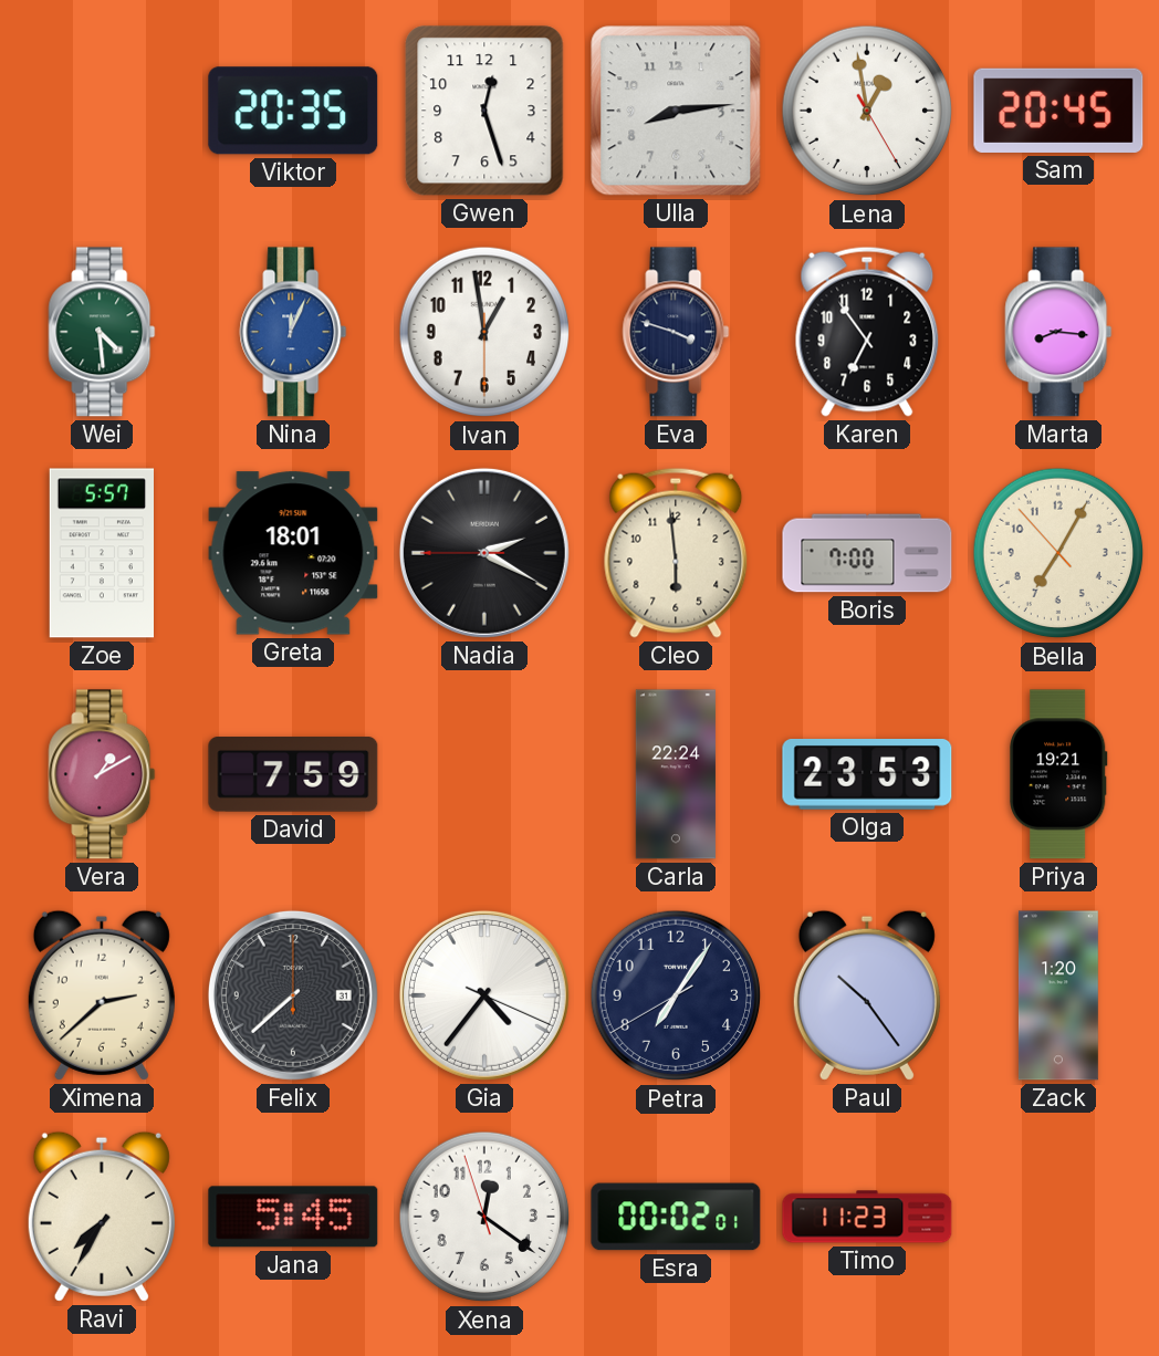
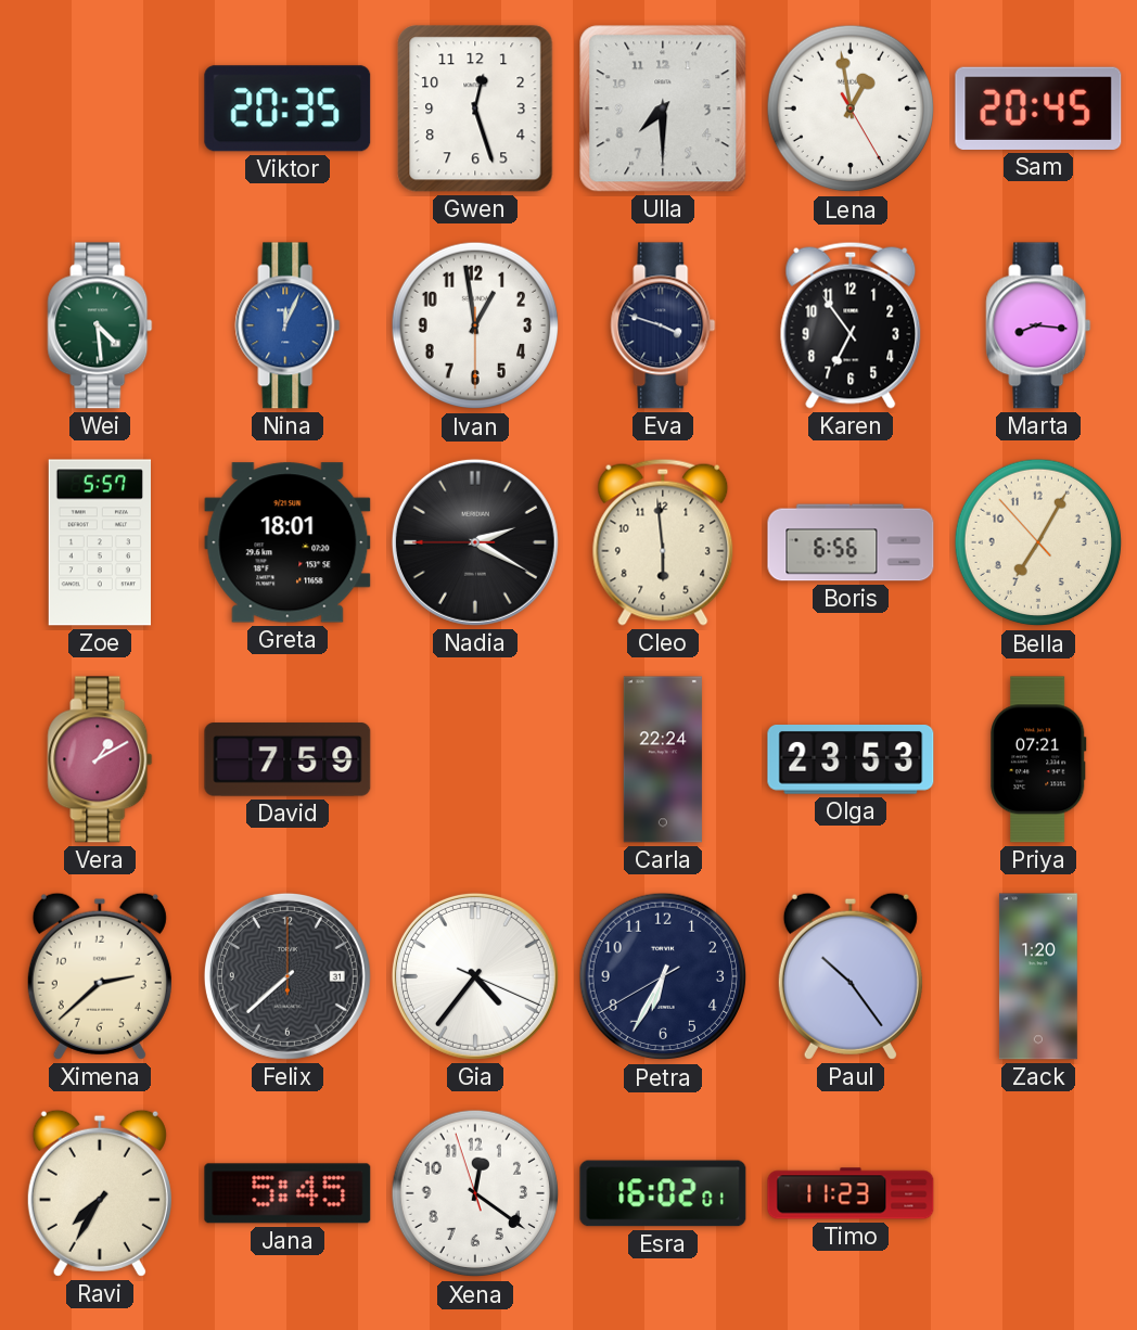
Ulla: 8:14 -> 7:30
Boris: 7:00 -> 6:56
Priya: 19:21 -> 07:21
Petra: 7:05 -> 6:34
Esra: 00:02 -> 16:02
